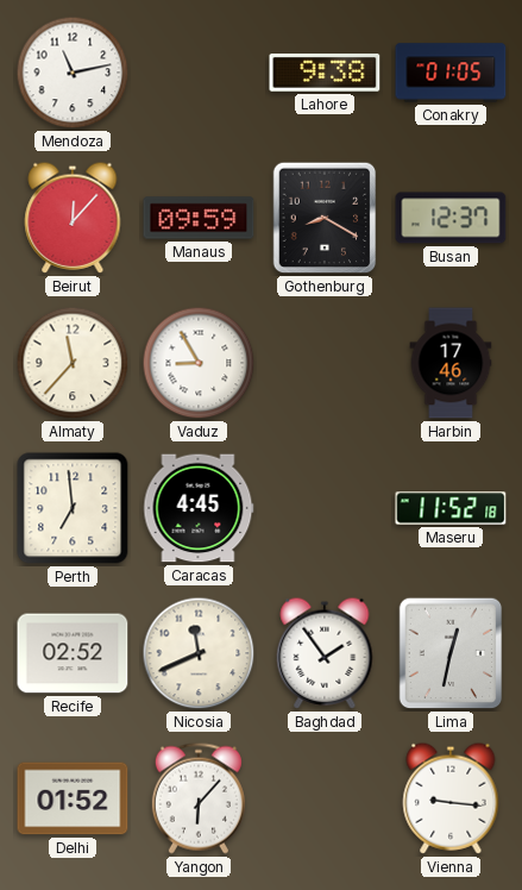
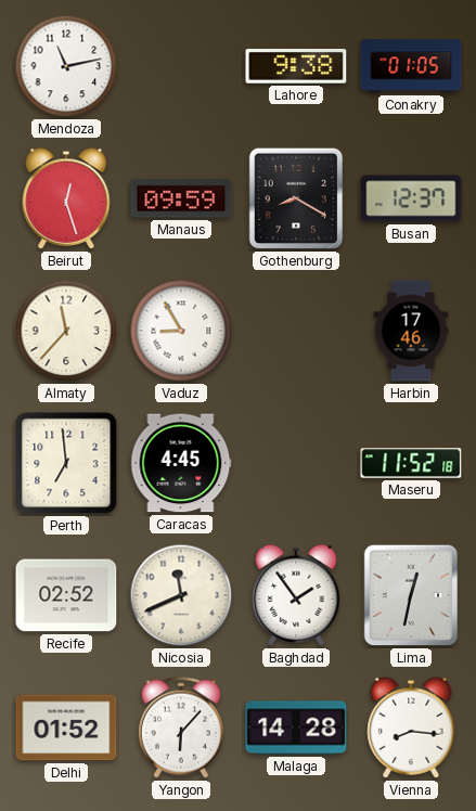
Beirut: 12:07 -> 12:27
Malaga: none -> 14:28
Vienna: 9:16 -> 8:16
